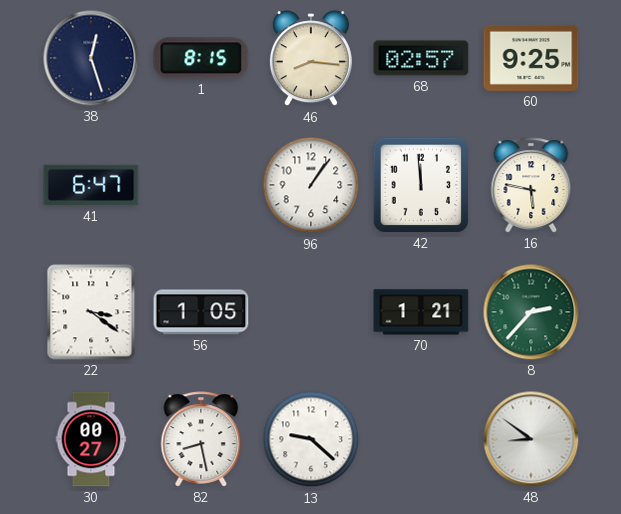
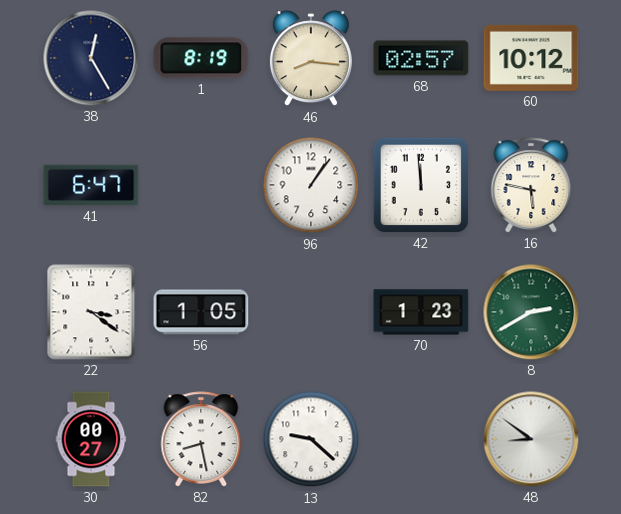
38: 12:27 -> 12:25
1: 8:15 -> 8:19
60: 9:25 -> 10:12
70: 1:21 -> 1:23
8: 2:37 -> 2:40
